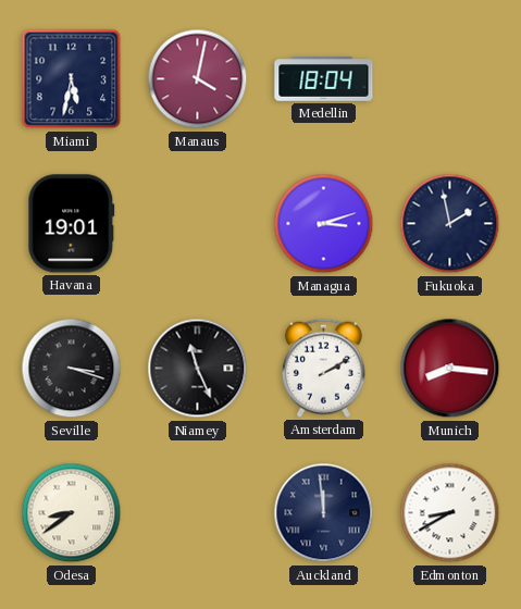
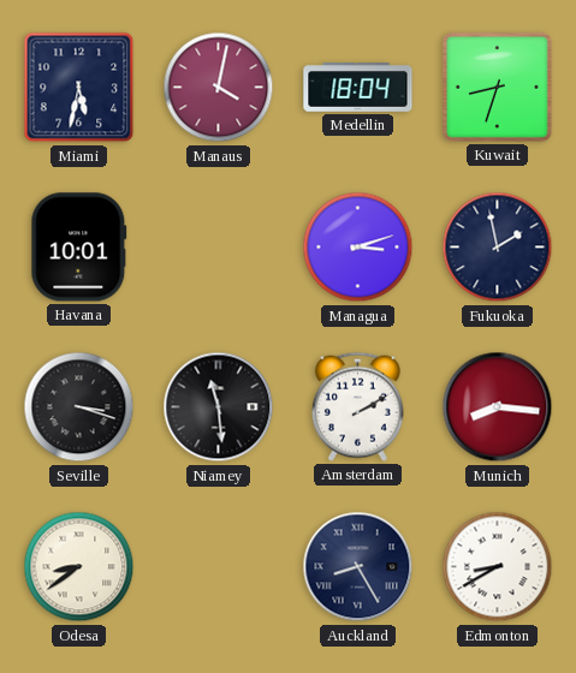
Kuwait: none -> 8:33
Havana: 19:01 -> 10:01
Niamey: 11:26 -> 11:29
Auckland: 11:59 -> 8:25
